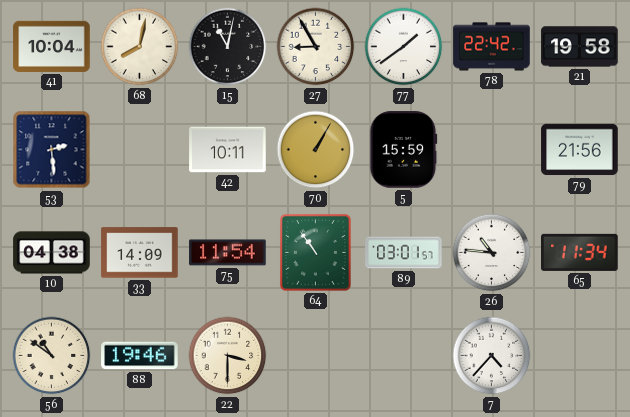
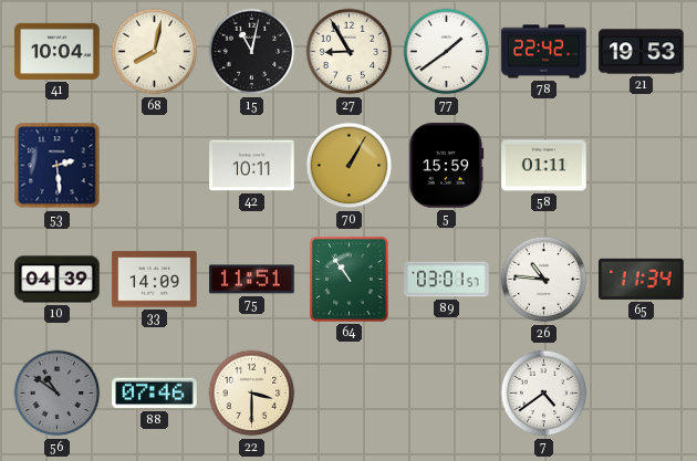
21: 19:58 -> 19:53
58: none -> 01:11
79: 21:56 -> none
10: 04:38 -> 04:39
75: 11:54 -> 11:51
56 dial: cream -> grey
88: 19:46 -> 07:46
7: 4:37 -> 4:39
